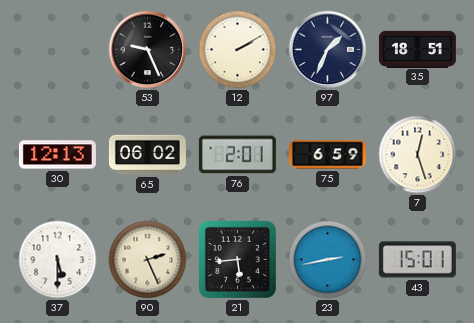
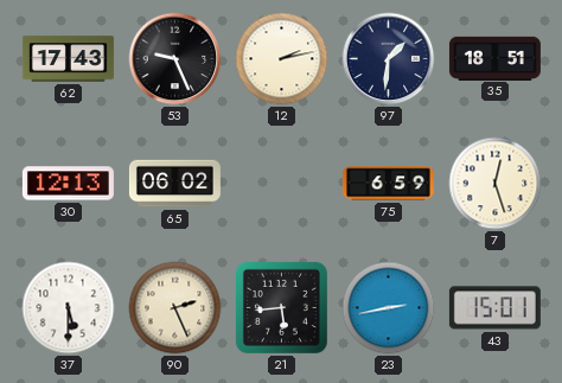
62: none -> 17:43
12: 2:10 -> 2:13
97: 1:34 -> 1:31
76: 2:01 -> none
